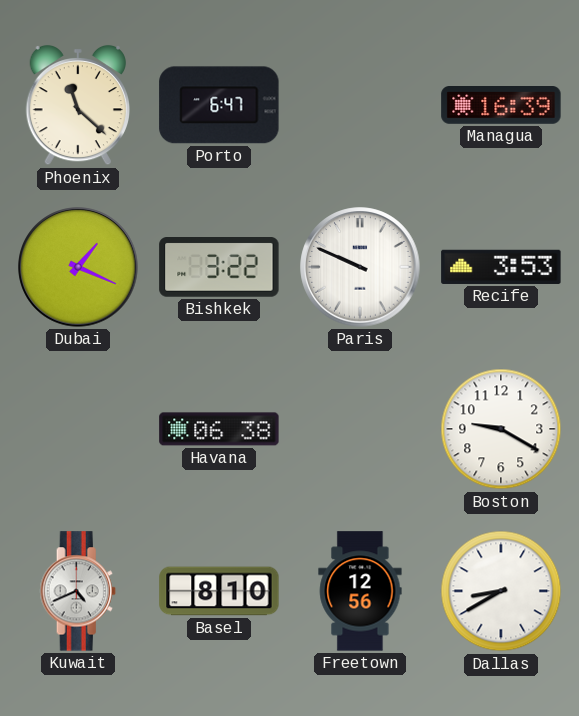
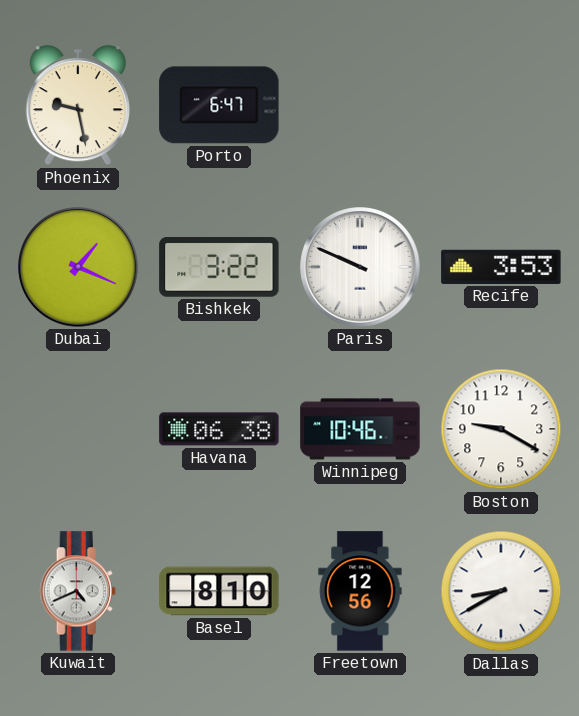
Phoenix: 11:22 -> 9:28
Managua: 16:39 -> none
Winnipeg: none -> 10:46
